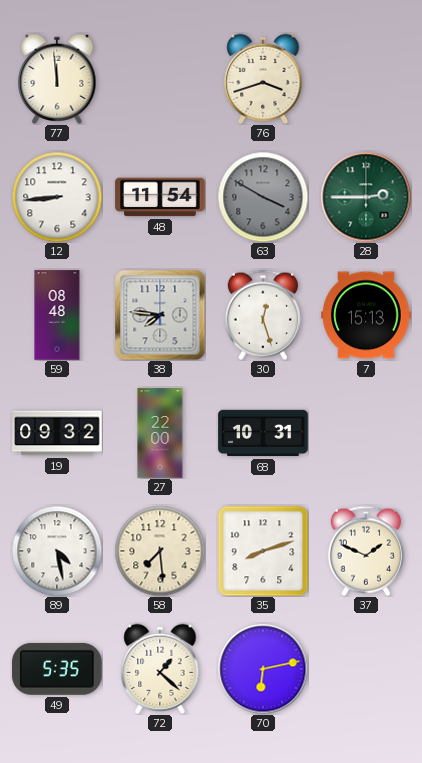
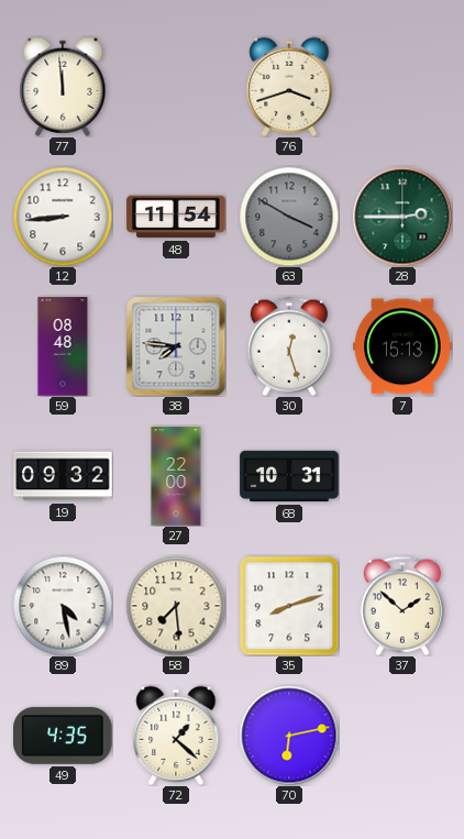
37: 1:49 -> 1:52
49: 5:35 -> 4:35
